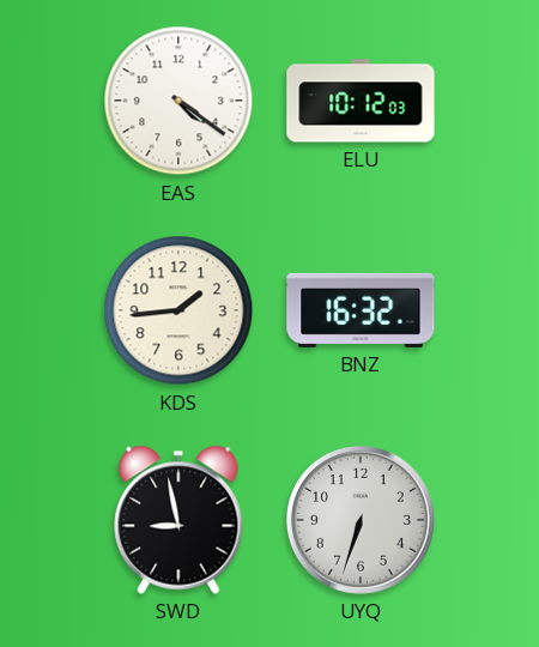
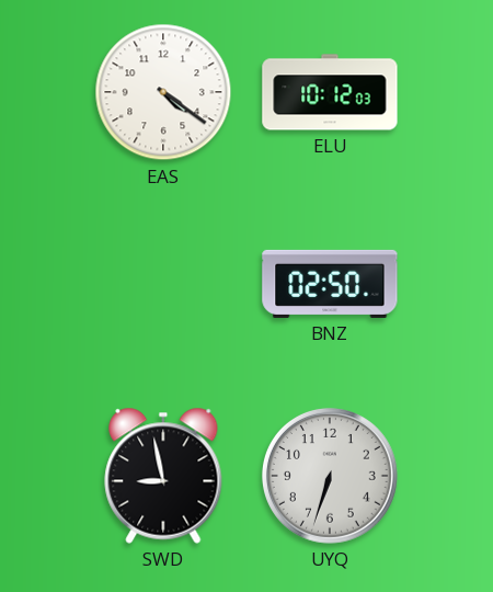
KDS: 1:44 -> none
BNZ: 16:32 -> 02:50
